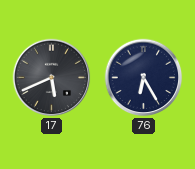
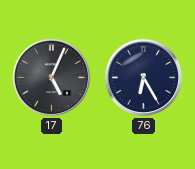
17: 5:41 -> 5:04
